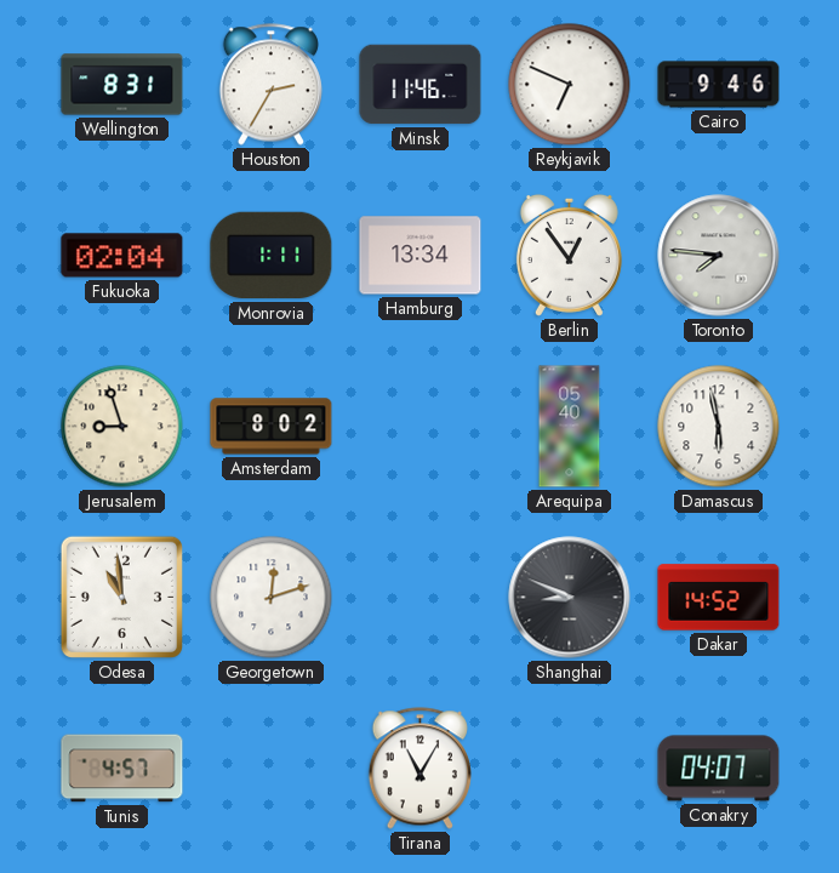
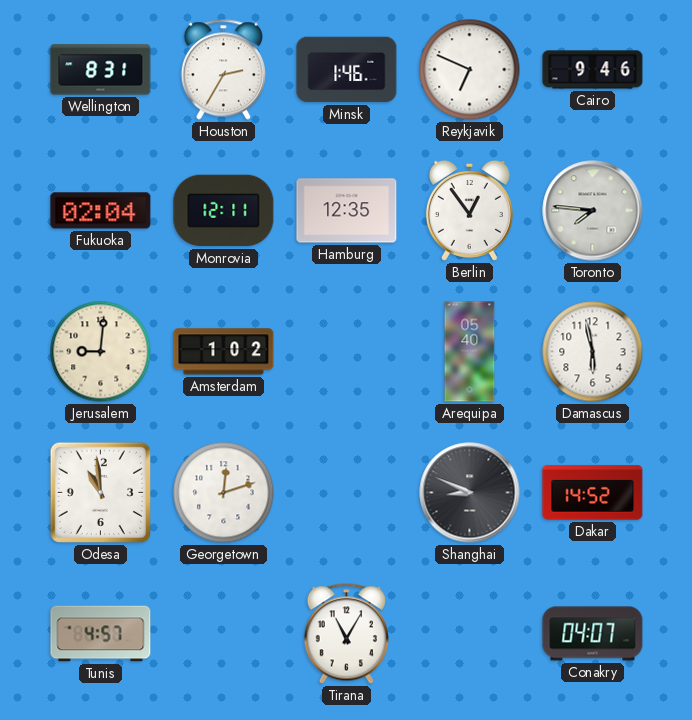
Minsk: 11:46 -> 1:46
Monrovia: 1:11 -> 12:11
Hamburg: 13:34 -> 12:35
Jerusalem: 8:57 -> 9:01
Amsterdam: 8:02 -> 1:02
